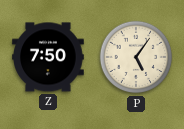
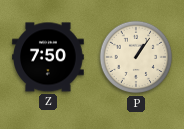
P: 5:06 -> 1:06
